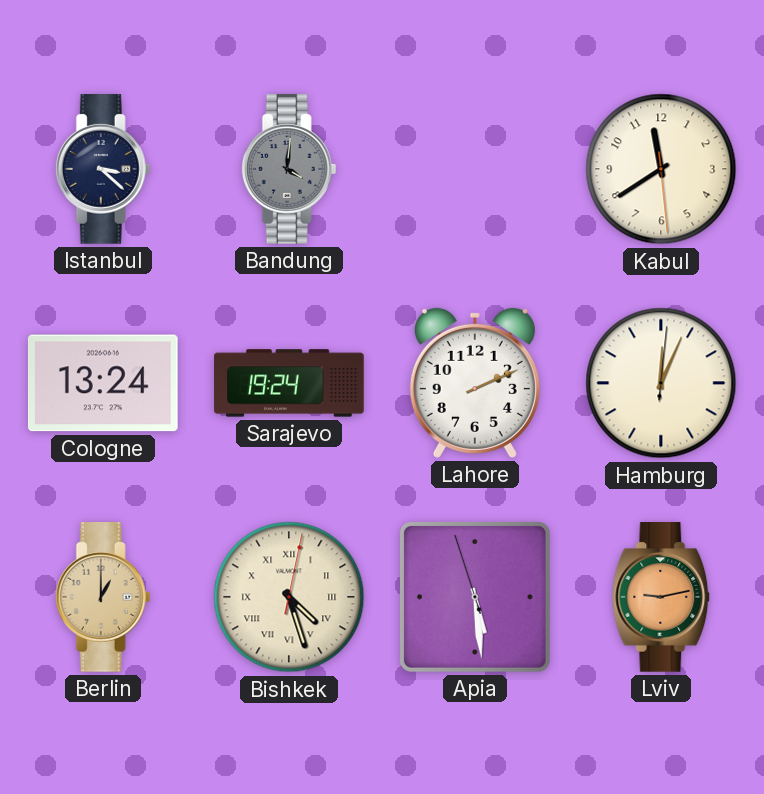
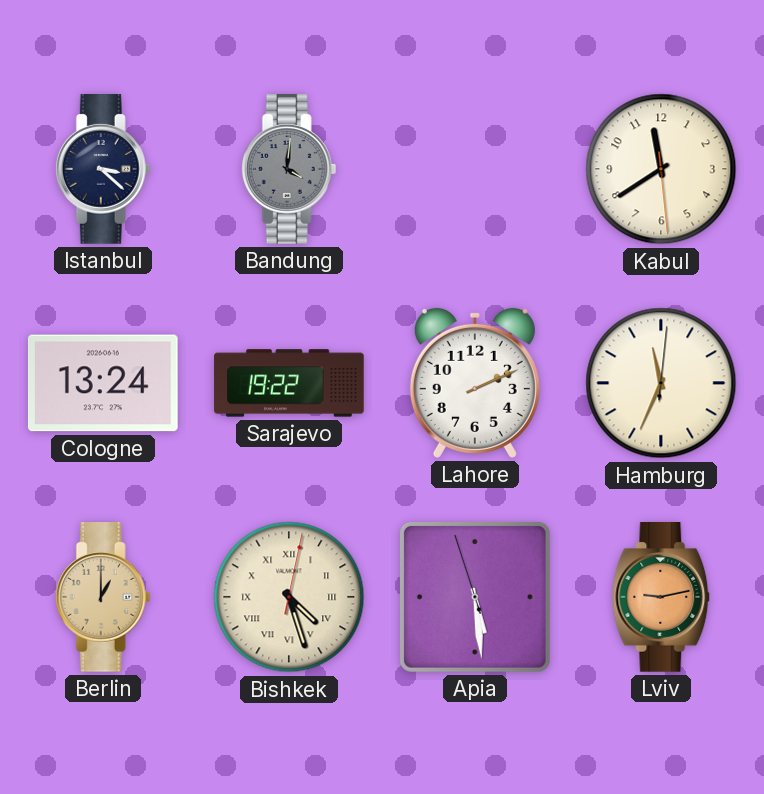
Sarajevo: 19:24 -> 19:22
Hamburg: 12:04 -> 11:34
